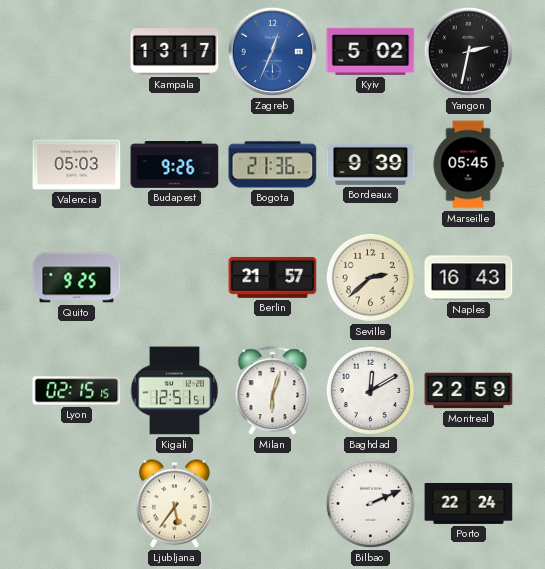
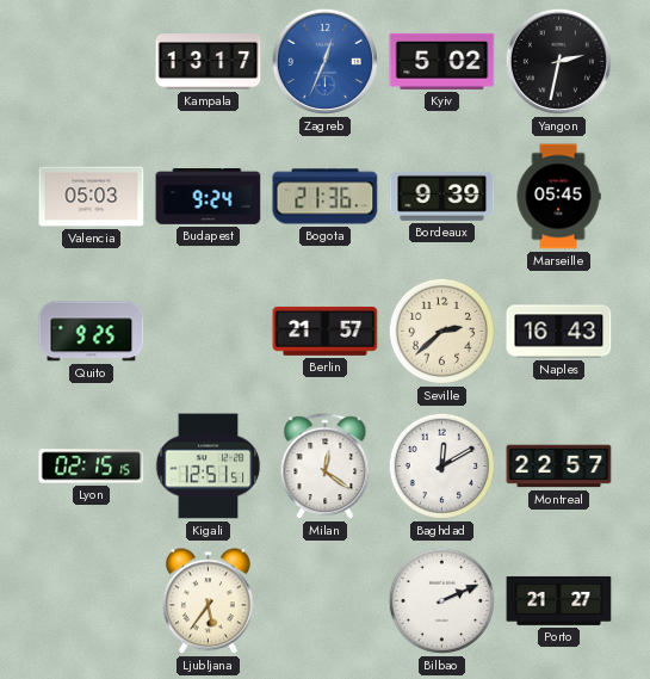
Budapest: 9:26 -> 9:24
Milan: 6:03 -> 12:21
Montreal: 22:59 -> 22:57
Porto: 22:24 -> 21:27
